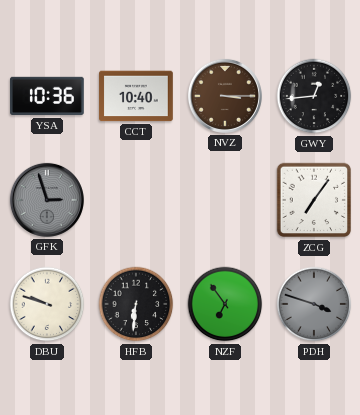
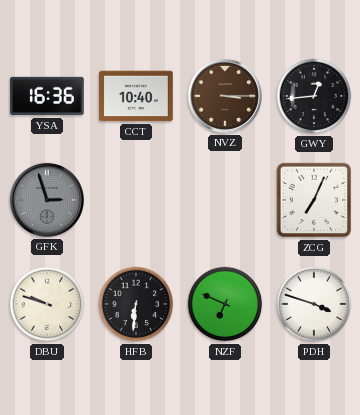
YSA: 10:36 -> 16:36
ZCG: 7:06 -> 7:04
NZF: 6:54 -> 6:49
PDH dial: grey -> white
